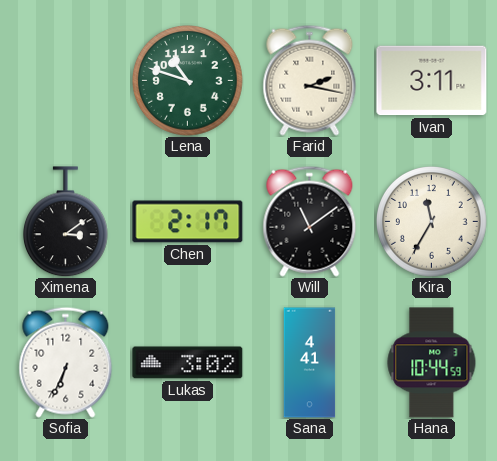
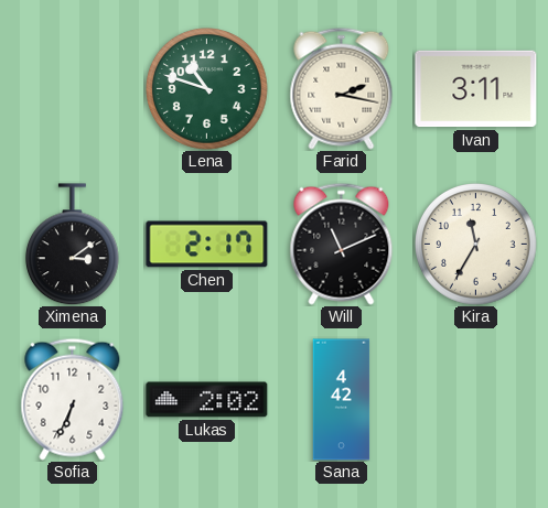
Will: 11:09 -> 11:11
Lukas: 3:02 -> 2:02
Sana: 4:41 -> 4:42
Hana: 10:44 -> none
